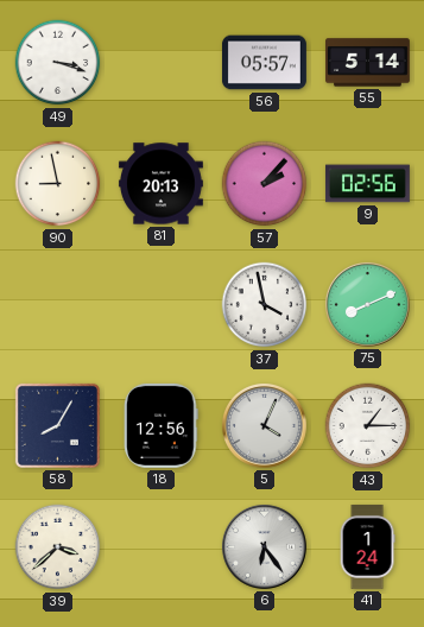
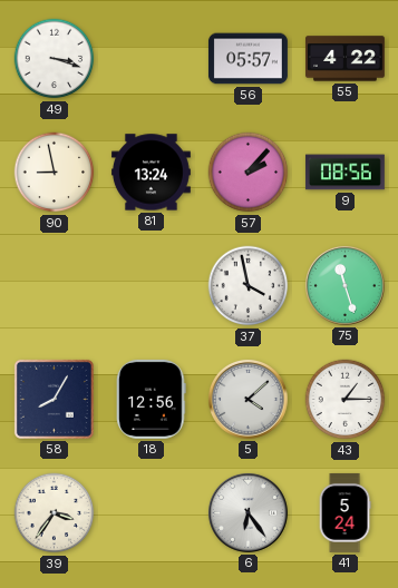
55: 5:14 -> 4:22
81: 20:13 -> 13:24
9: 02:56 -> 08:56
75: 8:11 -> 11:27
5: 4:04 -> 4:08
39: 3:38 -> 3:36
41: 1:24 -> 5:24
